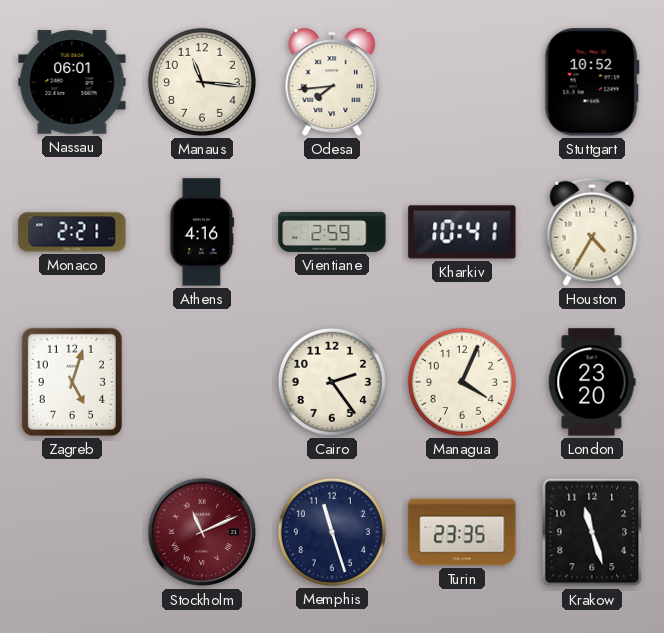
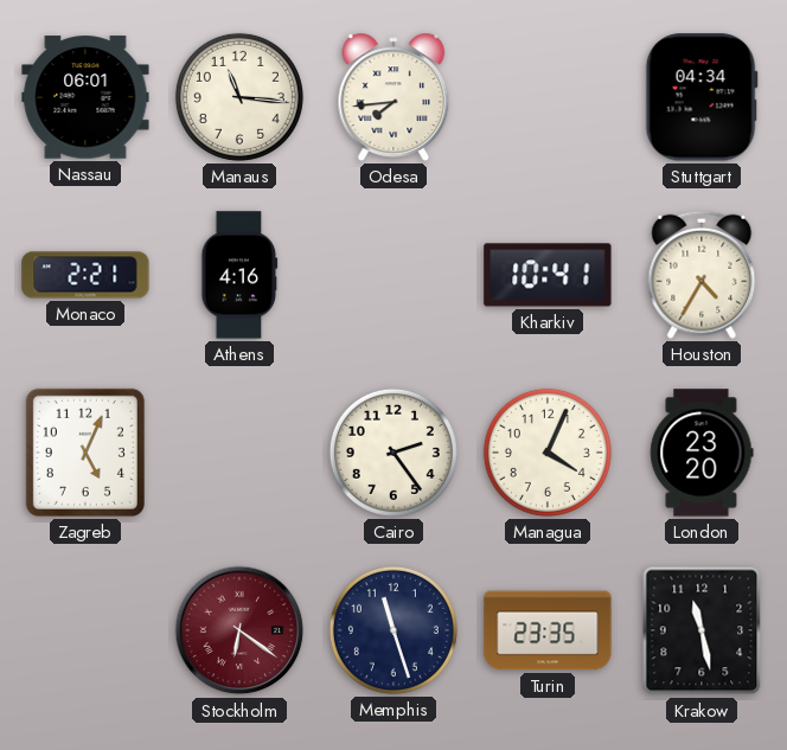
Stuttgart: 10:52 -> 04:34
Vientiane: 2:59 -> none
Zagreb: 5:03 -> 5:04
Stockholm: 11:11 -> 6:21
Krakow: 11:27 -> 11:28
